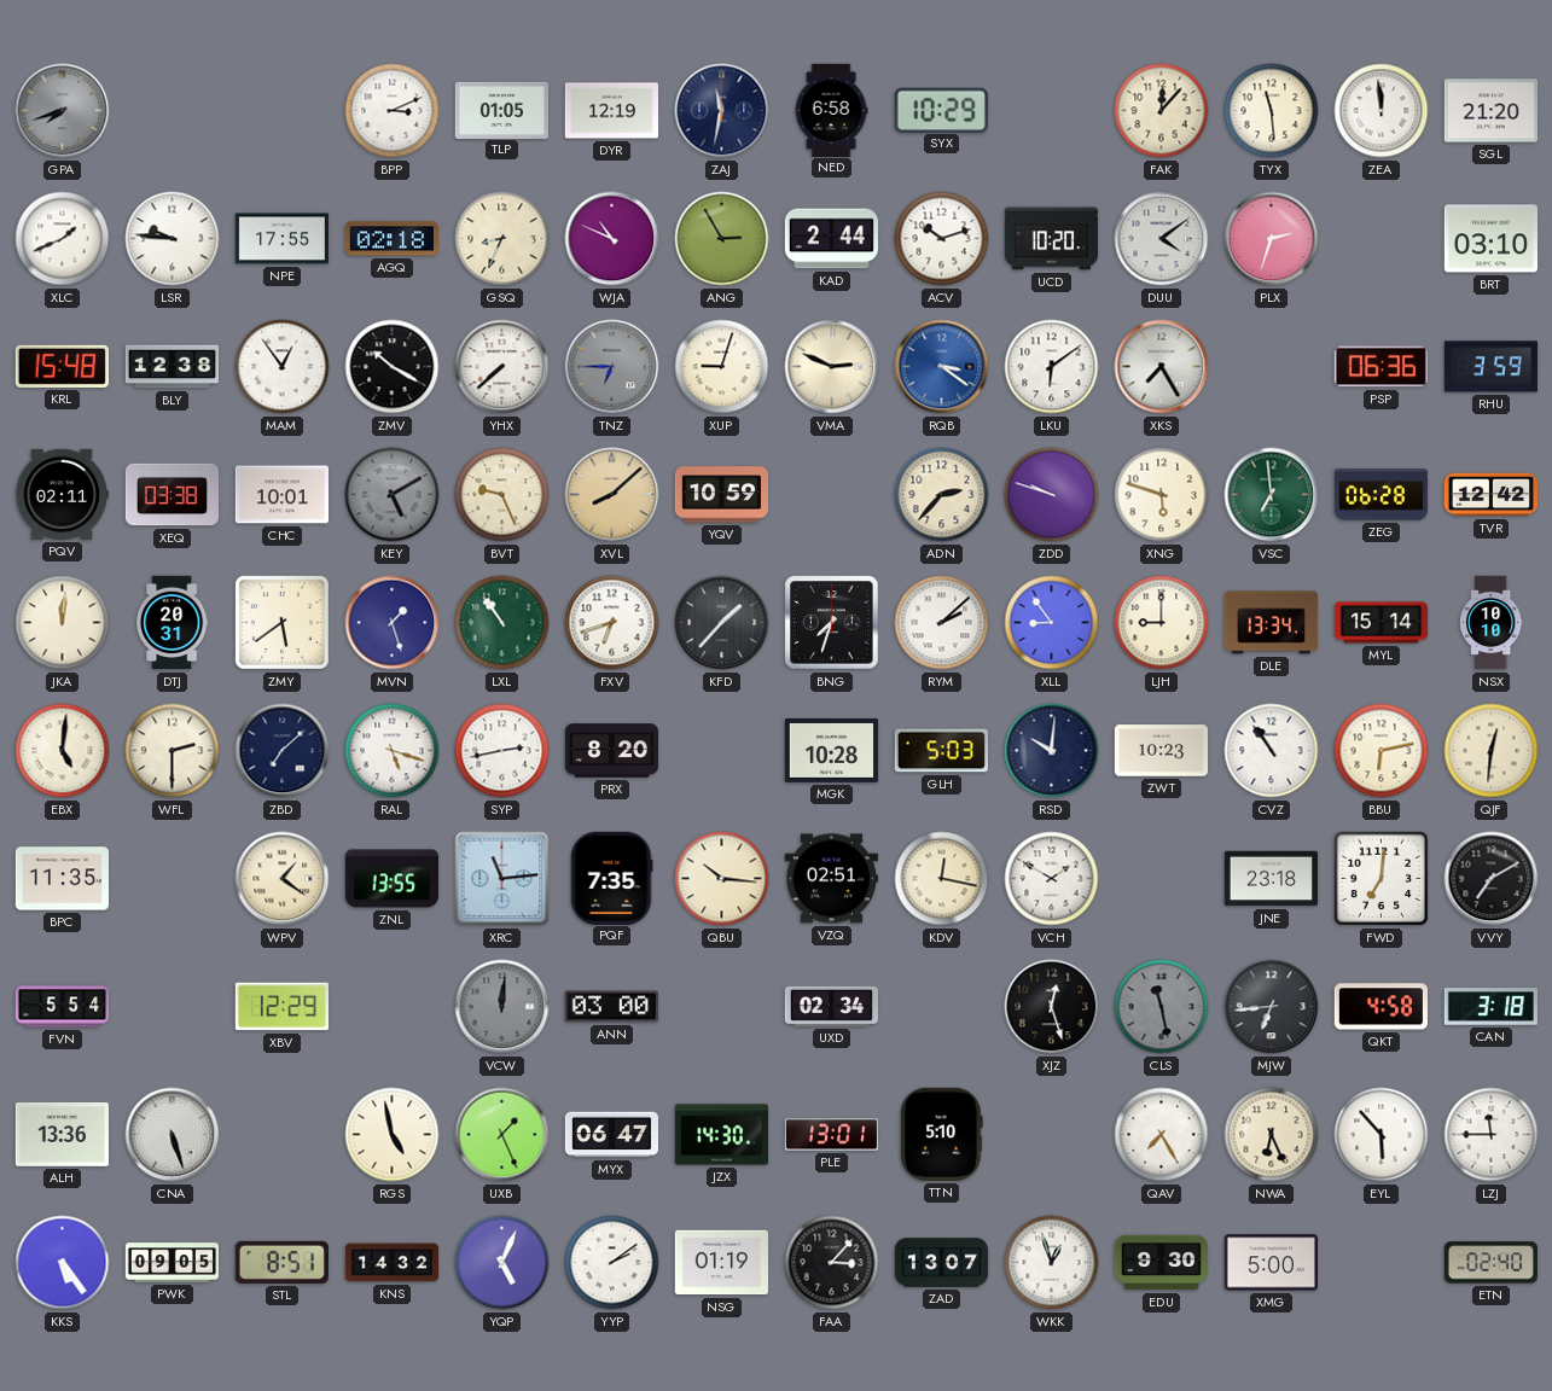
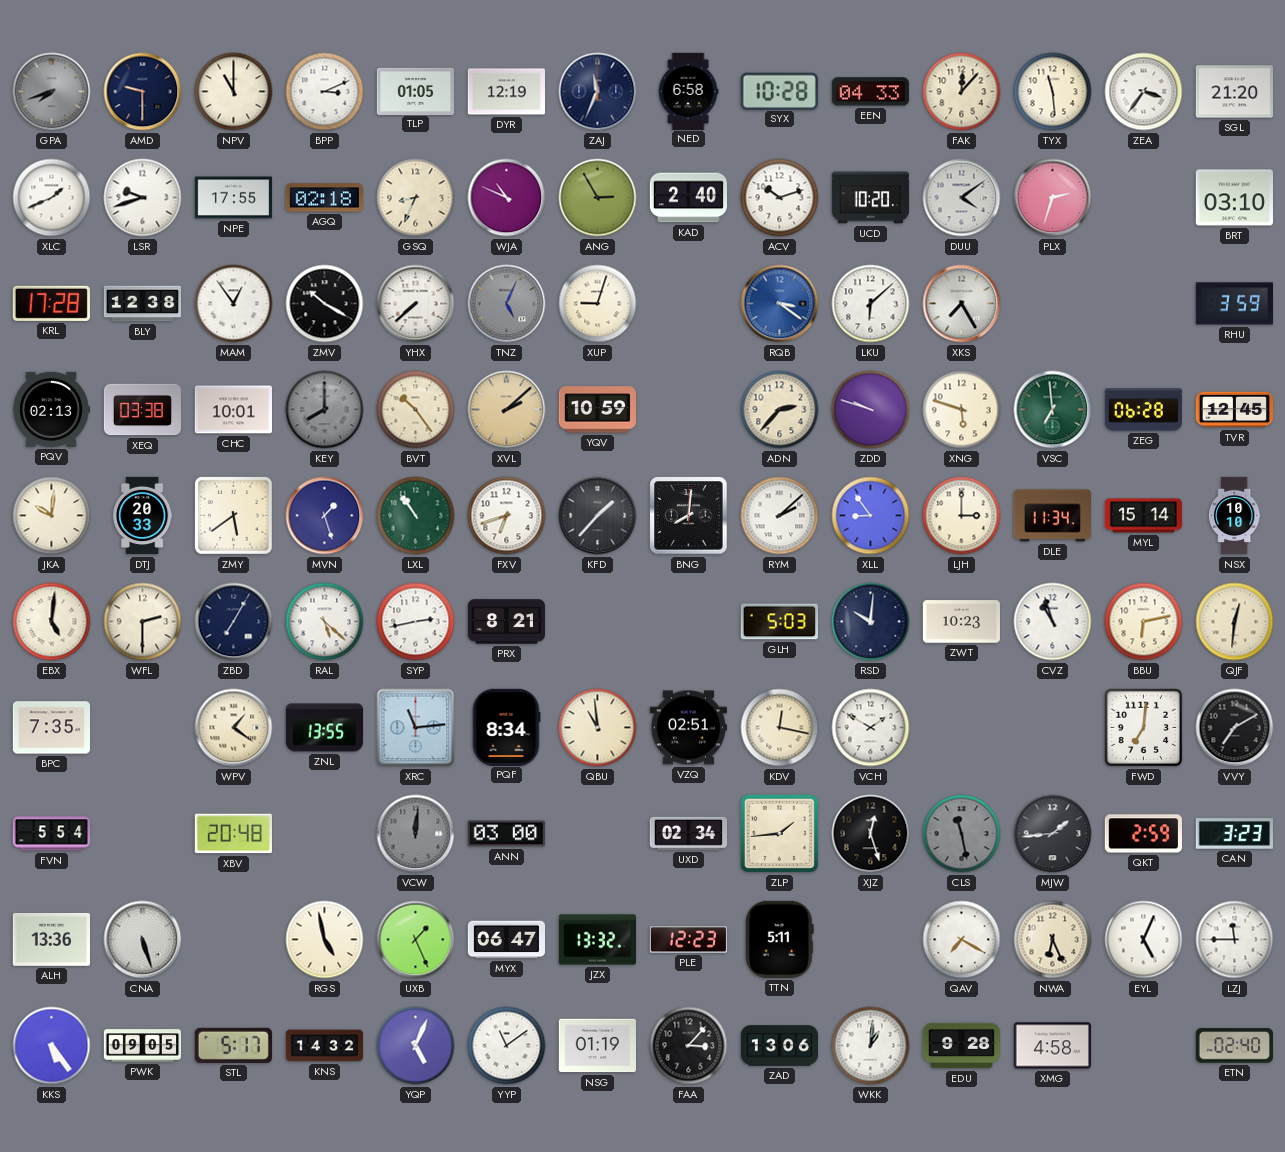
AMD: none -> 9:30
NPV: none -> 11:00
ZAJ: 11:32 -> 11:34
SYX: 10:29 -> 10:28
EEN: none -> 04:33
ZEA: 11:59 -> 3:36
LSR: 9:46 -> 9:42
KAD: 2:44 -> 2:40
KRL: 15:48 -> 17:28
TNZ: 6:45 -> 5:04
VMA: 2:49 -> none
LKU: 6:09 -> 6:08
PSP: 06:36 -> none
PQV: 02:11 -> 02:13
KEY: 5:10 -> 8:00
BVT: 9:26 -> 10:24
XVL: 8:08 -> 2:08
TVR: 12:42 -> 12:45
JKA: 12:01 -> 10:01
DTJ: 20:31 -> 20:33
BNG: 7:33 -> 8:01
LJH: 9:00 -> 3:00
DLE: 13:34 -> 11:34
ZBD: 7:08 -> 7:05
RAL: 5:18 -> 5:22
PRX: 8:20 -> 8:21
MGK: 10:28 -> none
CVZ: 10:54 -> 10:57
BPC: 11:35 -> 7:35
PQF: 7:35 -> 8:34
QBU: 10:16 -> 10:59
JNE: 23:18 -> none
XBV: 12:29 -> 20:48
ZLP: none -> 1:44
MJW: 6:44 -> 1:44
QKT: 4:58 -> 2:59
CAN: 3:18 -> 3:23
JZX: 14:30 -> 13:32
PLE: 13:01 -> 12:23
TTN: 5:10 -> 5:11
QAV: 7:25 -> 7:20
EYL: 5:53 -> 5:04
STL: 8:51 -> 5:17
YYP: 2:09 -> 11:09
ZAD: 13:07 -> 13:06
WKK: 12:57 -> 1:01
EDU: 9:30 -> 9:28
XMG: 5:00 -> 4:58
